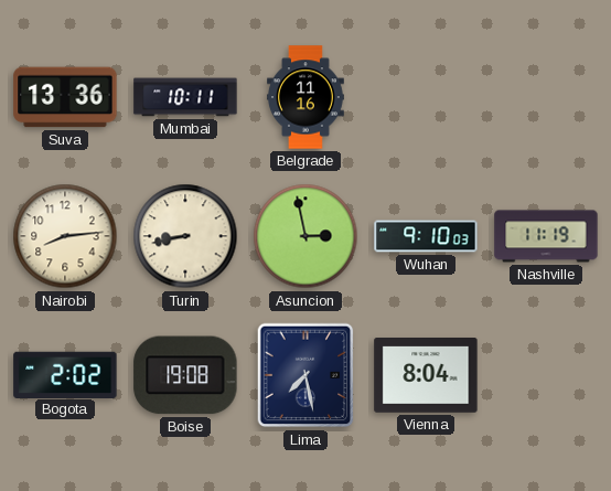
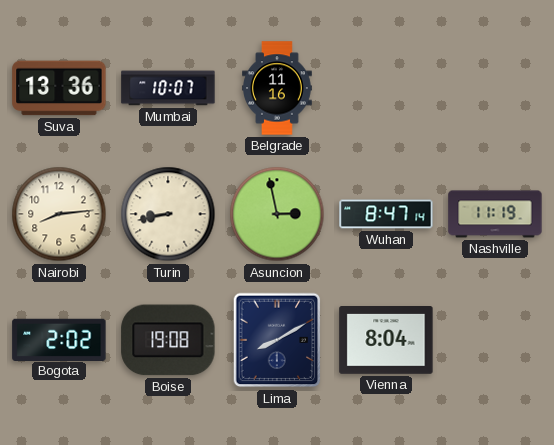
Mumbai: 10:11 -> 10:07
Wuhan: 9:10 -> 8:47
Lima: 7:28 -> 8:10
